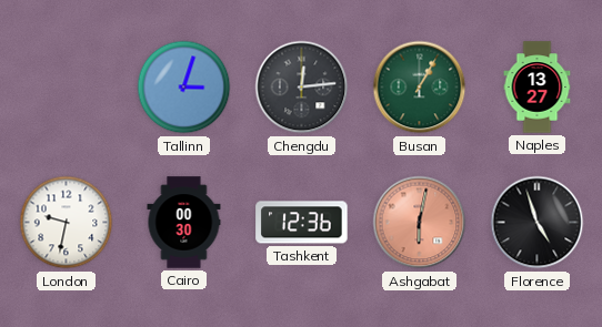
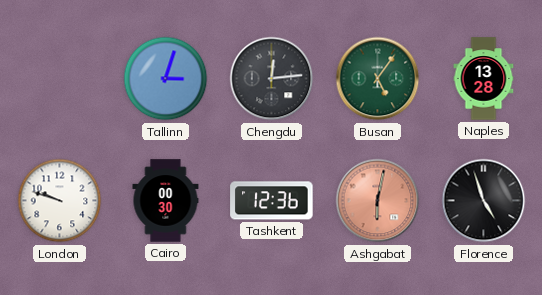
Busan: 1:05 -> 5:06
Naples: 13:27 -> 13:28
London: 9:32 -> 9:48
